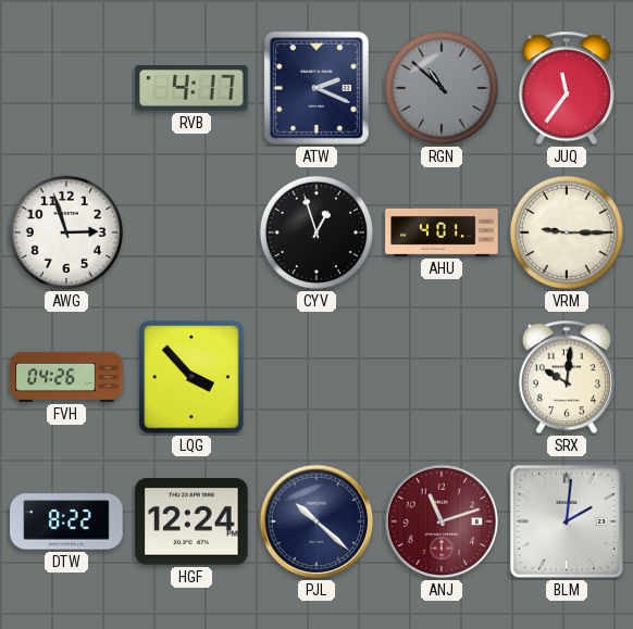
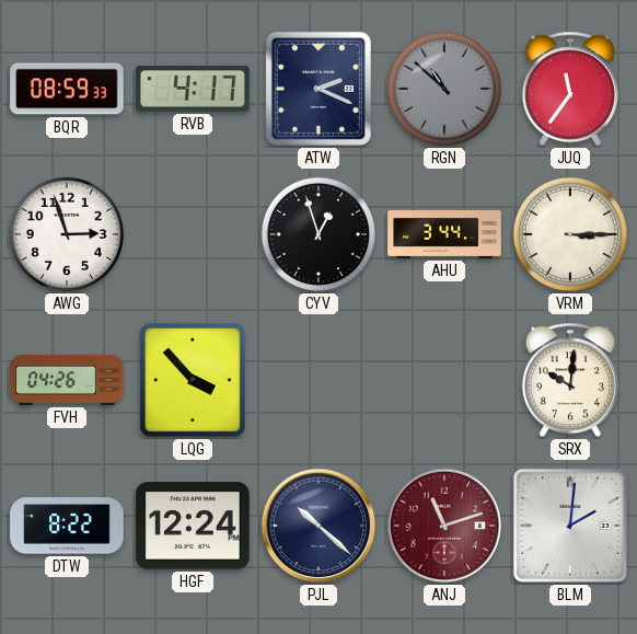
BQR: none -> 08:59
AHU: 4:01 -> 3:44
VRM: 9:15 -> 3:15
